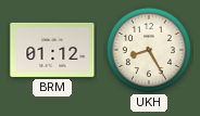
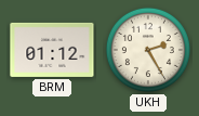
UKH: 8:25 -> 2:25
